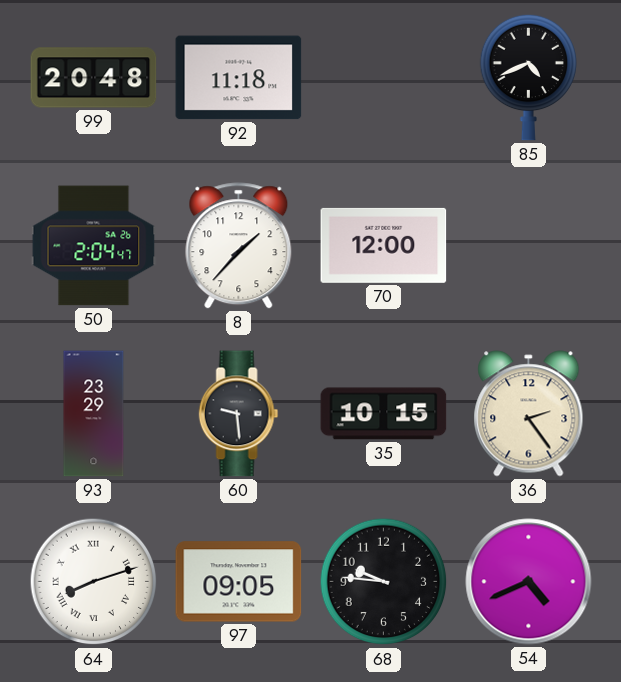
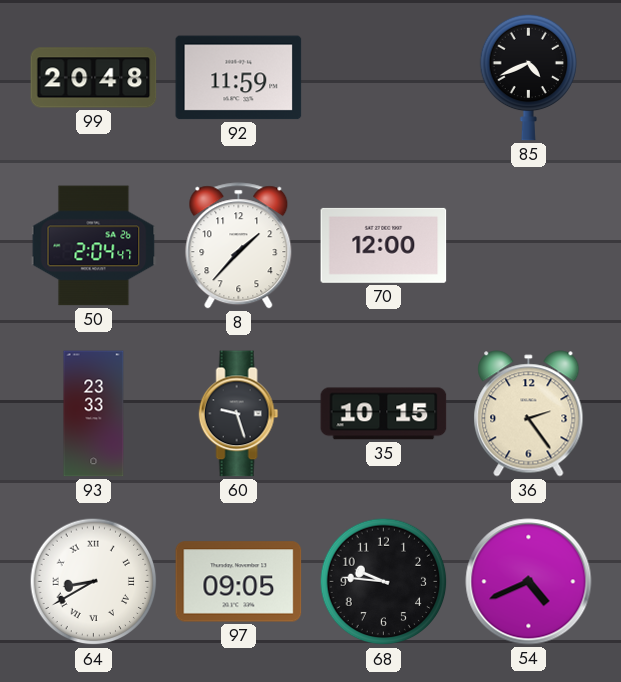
92: 11:18 -> 11:59
93: 23:29 -> 23:33
60: 9:29 -> 9:27
64: 8:12 -> 8:40
